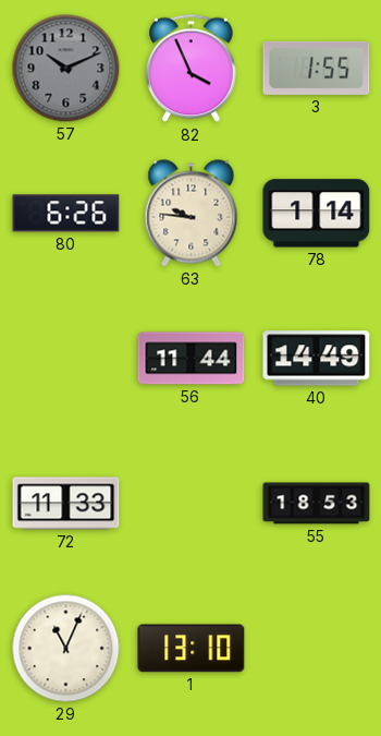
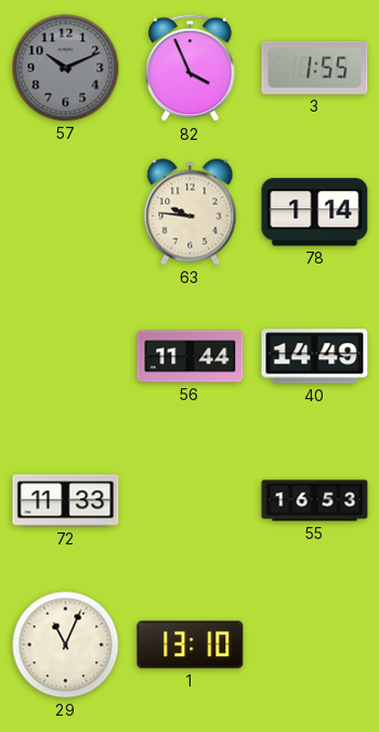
80: 6:26 -> none
55: 18:53 -> 16:53
